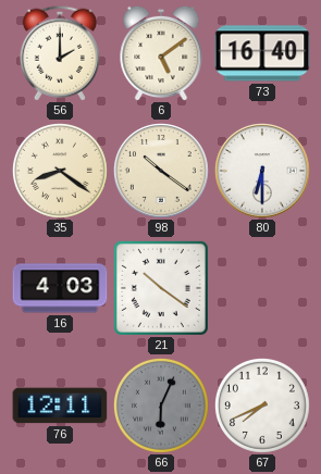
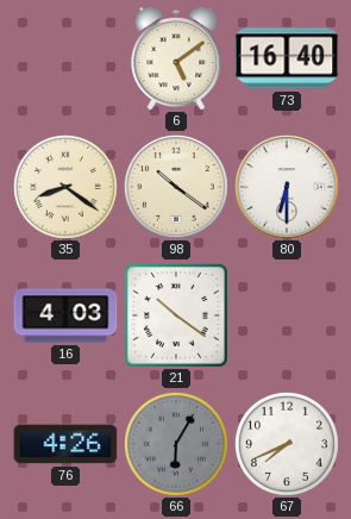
56: 2:00 -> none
76: 12:11 -> 4:26
66: 6:04 -> 6:05
